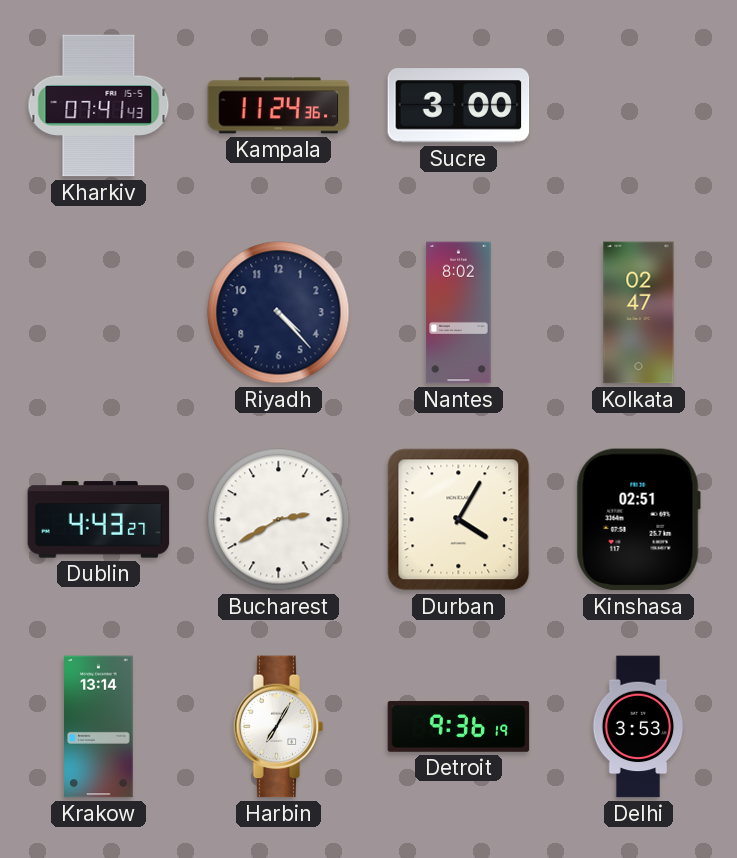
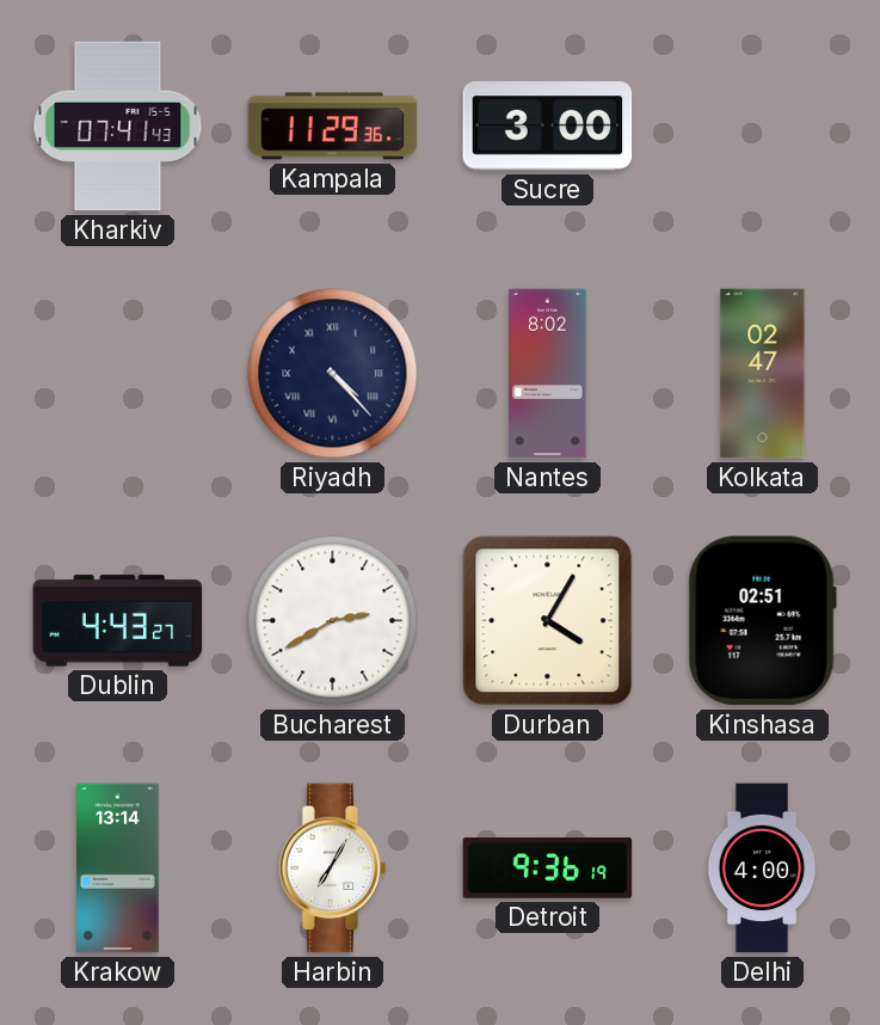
Kampala: 11:24 -> 11:29
Riyadh numerals: Arabic -> Roman
Delhi: 3:53 -> 4:00
